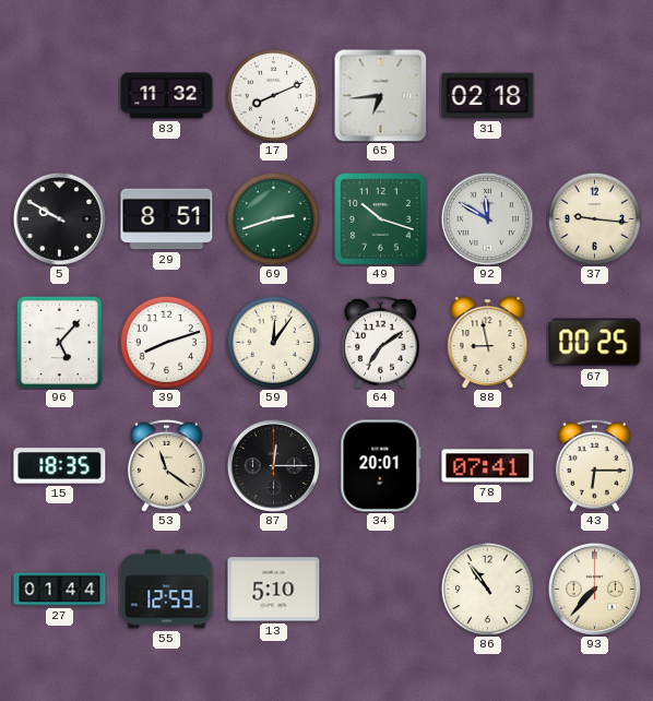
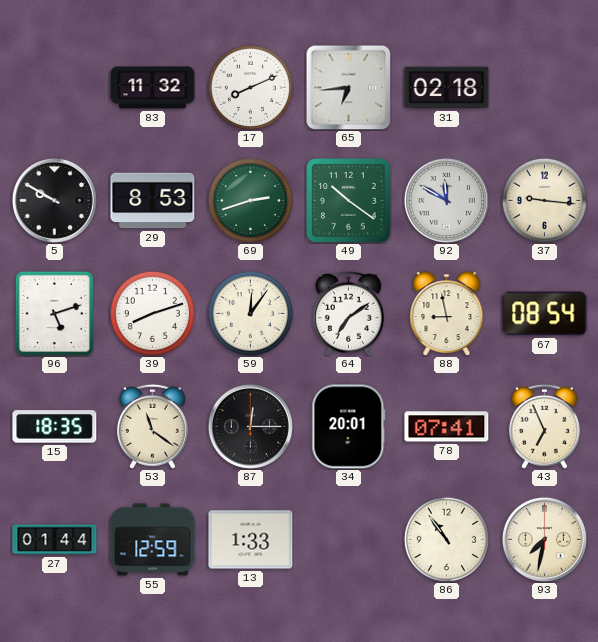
29: 8:51 -> 8:53
49: 10:18 -> 10:21
96: 5:07 -> 5:12
67: 00:25 -> 08:54
43: 6:15 -> 6:56
13: 5:10 -> 1:33
93: 7:37 -> 7:32
